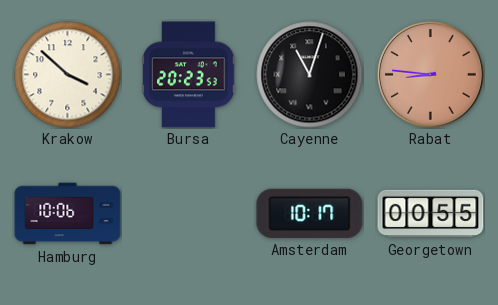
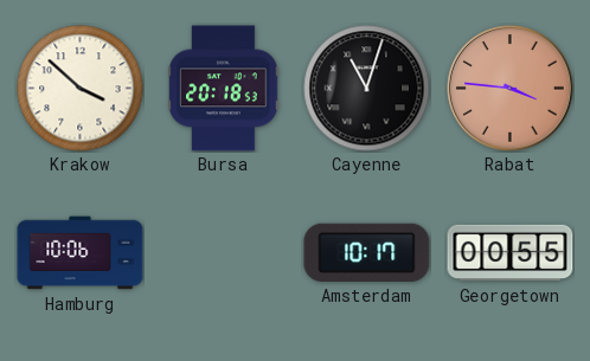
Bursa: 20:23 -> 20:18
Rabat: 8:46 -> 3:46
